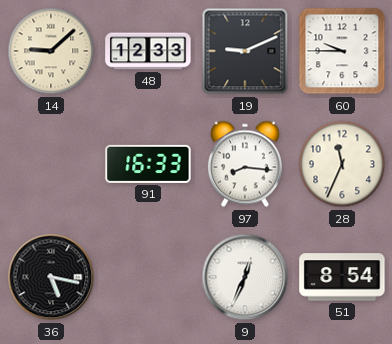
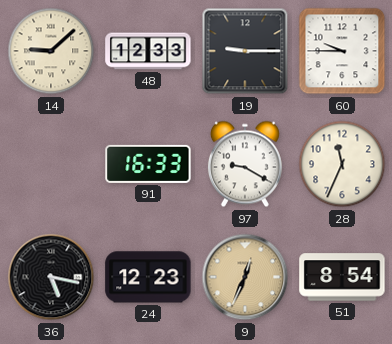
19: 9:11 -> 9:15
97: 8:16 -> 9:20
24: none -> 12:23
9 dial: white -> champagne
